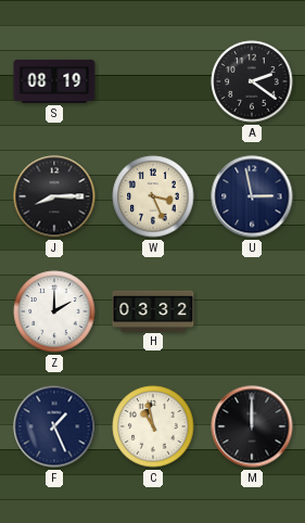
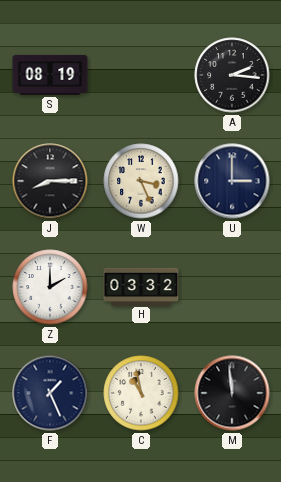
A: 2:21 -> 2:16
U: 2:58 -> 3:00
M: 12:00 -> 11:59
